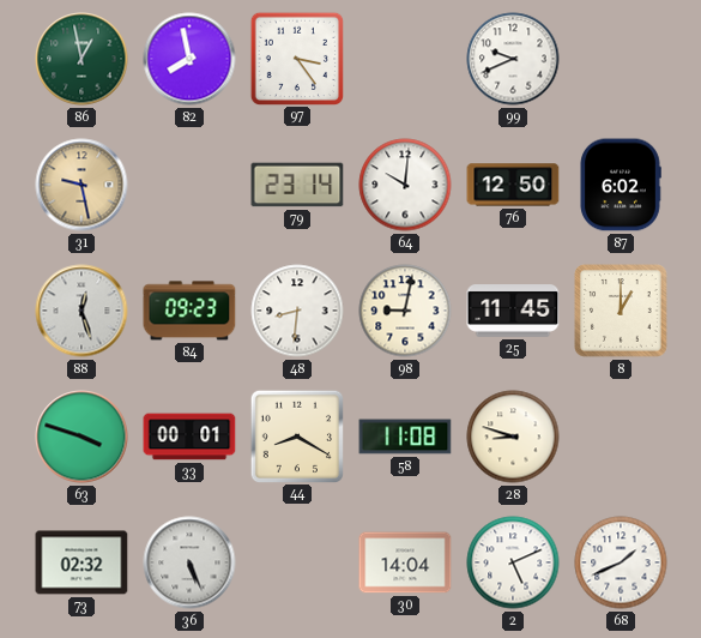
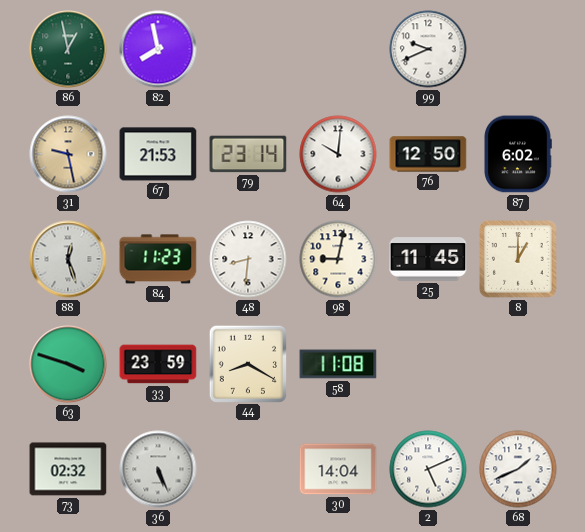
97: 3:24 -> none
67: none -> 21:53
84: 09:23 -> 11:23
33: 00:01 -> 23:59
28: 8:48 -> none
